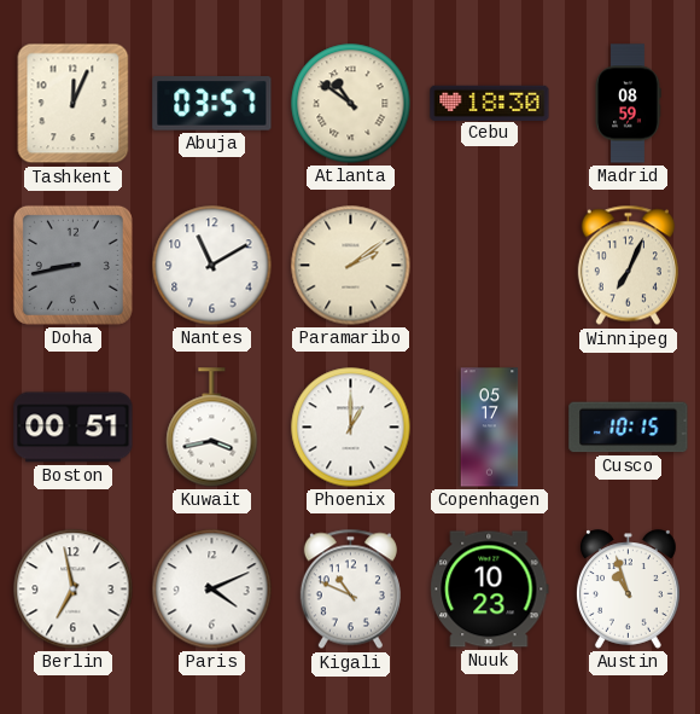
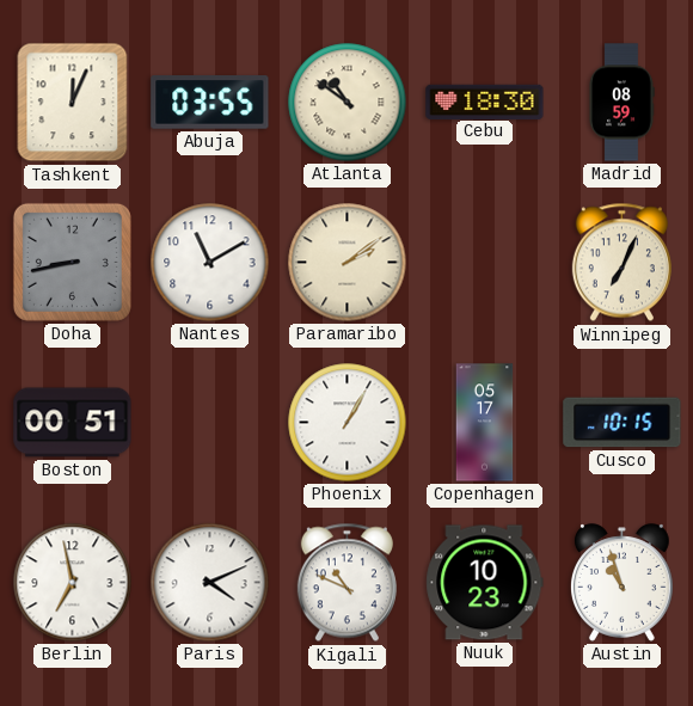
Abuja: 03:57 -> 03:55
Kuwait: 3:43 -> none
Phoenix: 1:00 -> 1:05
